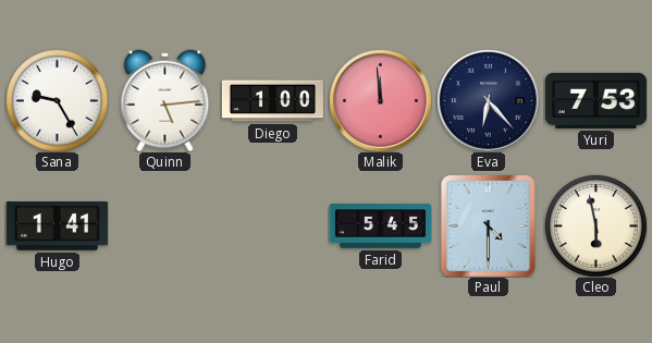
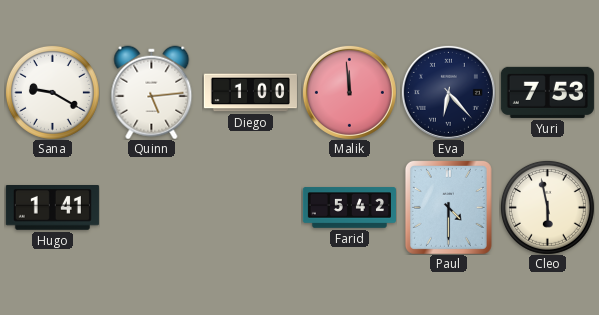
Sana: 9:25 -> 9:20
Farid: 5:45 -> 5:42
